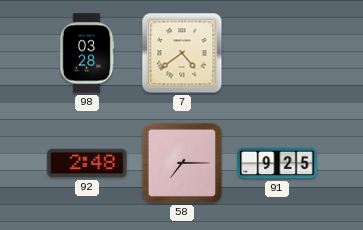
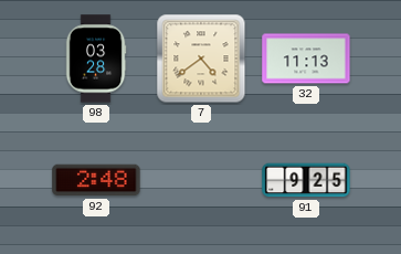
32: none -> 11:13
58: 7:15 -> none
